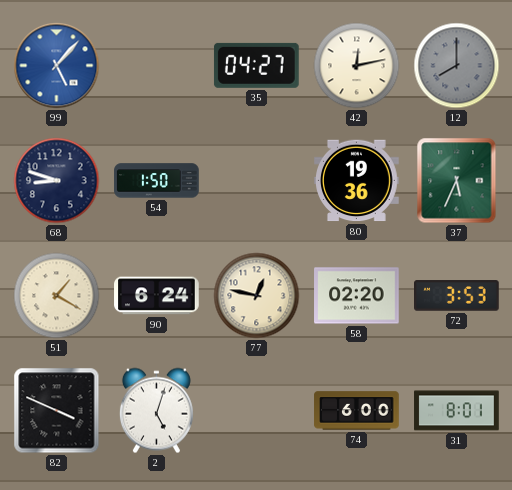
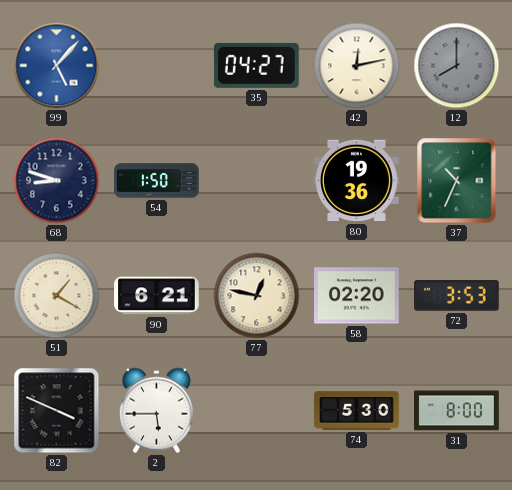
37: 5:34 -> 10:34
90: 6:24 -> 6:21
2: 5:03 -> 5:45
74: 6:00 -> 5:30
31: 8:01 -> 8:00
